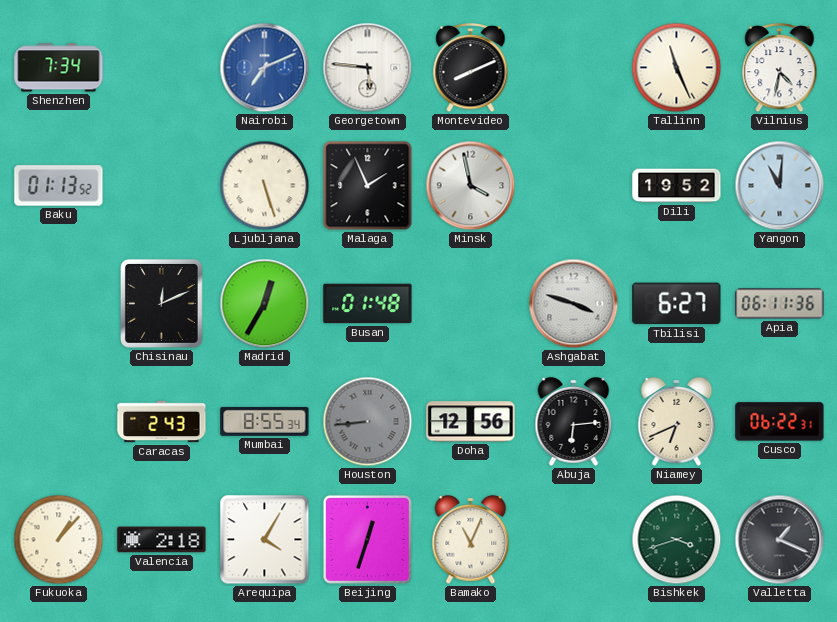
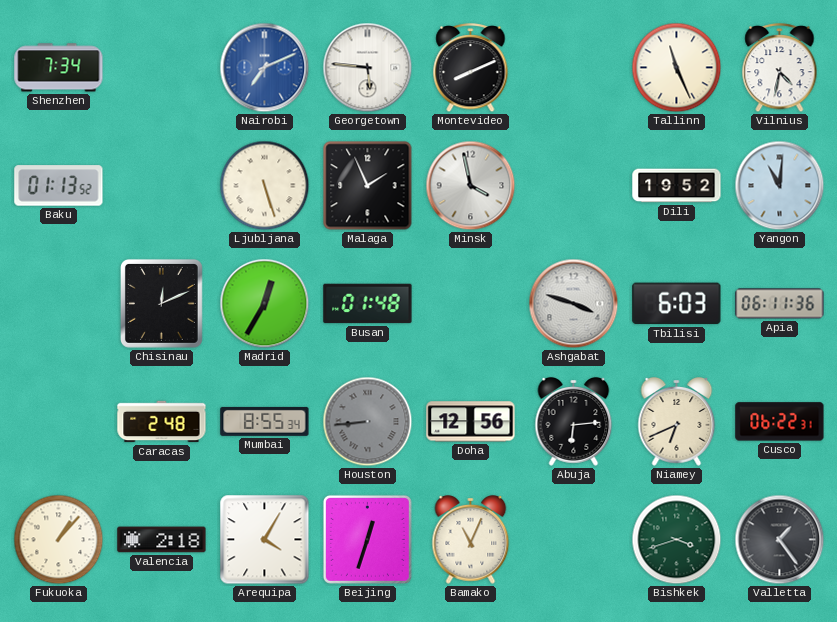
Tbilisi: 6:27 -> 6:03
Caracas: 2:43 -> 2:48
Valletta: 1:19 -> 1:24
